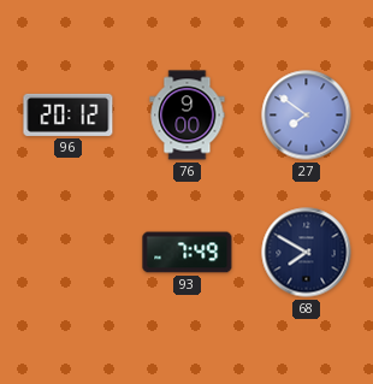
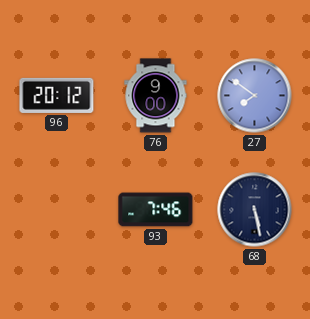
93: 7:49 -> 7:46
68: 7:50 -> 5:28
